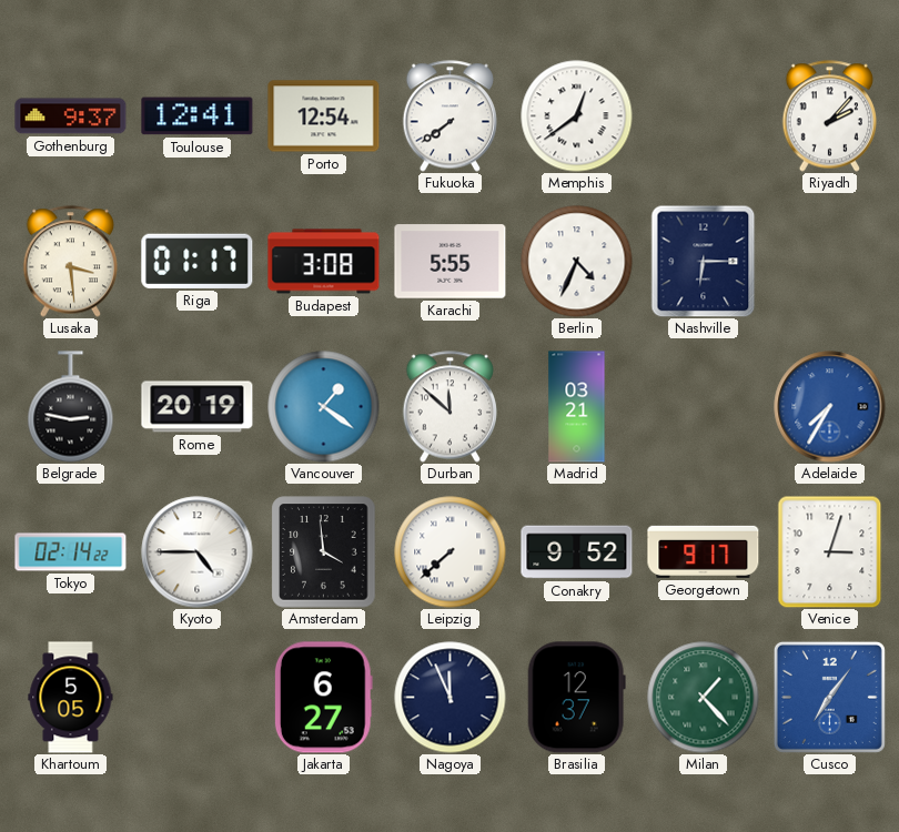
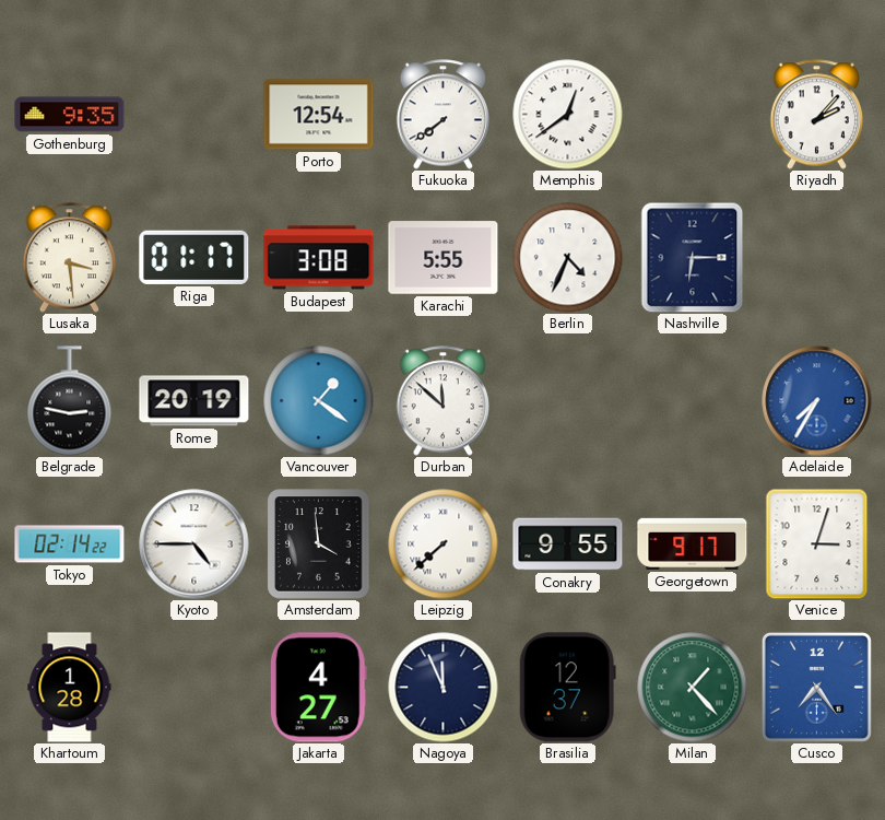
Gothenburg: 9:37 -> 9:35
Toulouse: 12:41 -> none
Madrid: 03:21 -> none
Conakry: 9:52 -> 9:55
Khartoum: 5:05 -> 1:28
Jakarta: 6:27 -> 4:27
Cusco: 7:06 -> 7:24
